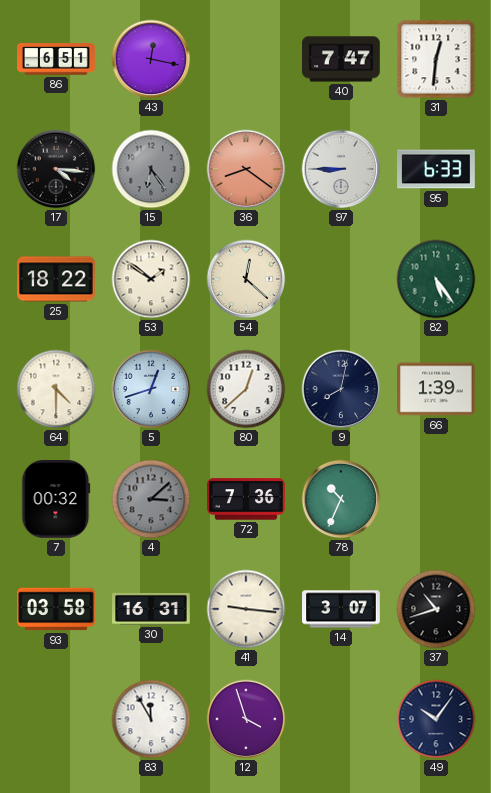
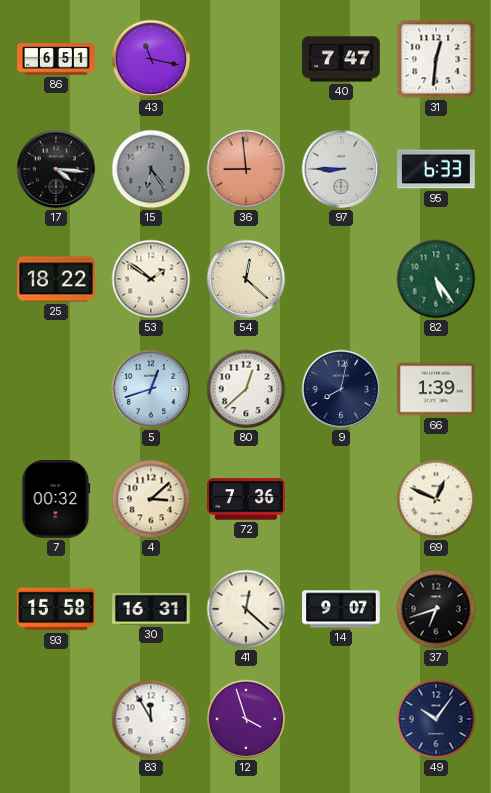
43: 12:17 -> 11:17
36: 8:21 -> 8:59
64: 4:30 -> none
4 dial: grey -> cream
78: 10:34 -> none
69: none -> 12:49
93: 03:58 -> 15:58
41: 9:16 -> 12:22
14: 3:07 -> 9:07
37: 10:42 -> 6:42
